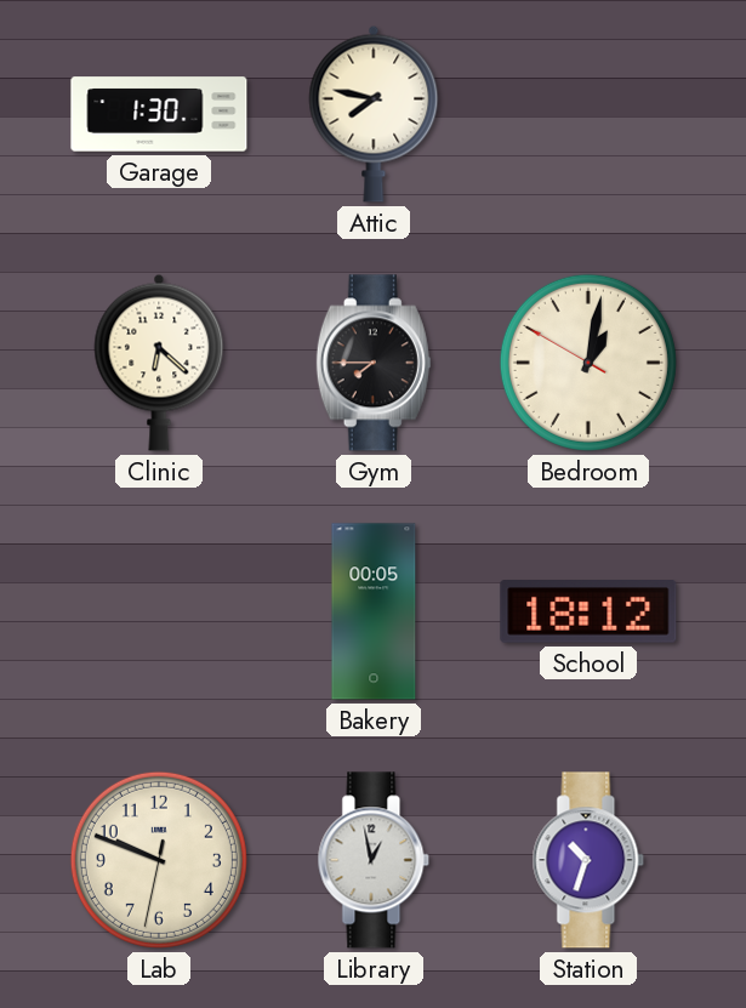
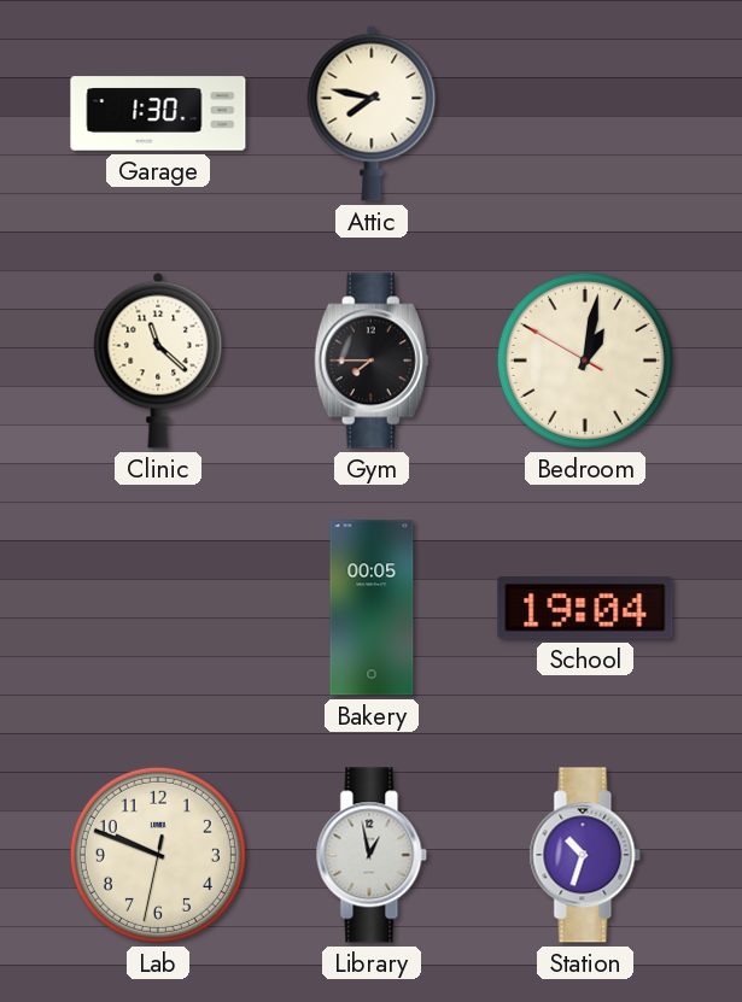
Clinic: 6:22 -> 11:22
School: 18:12 -> 19:04
